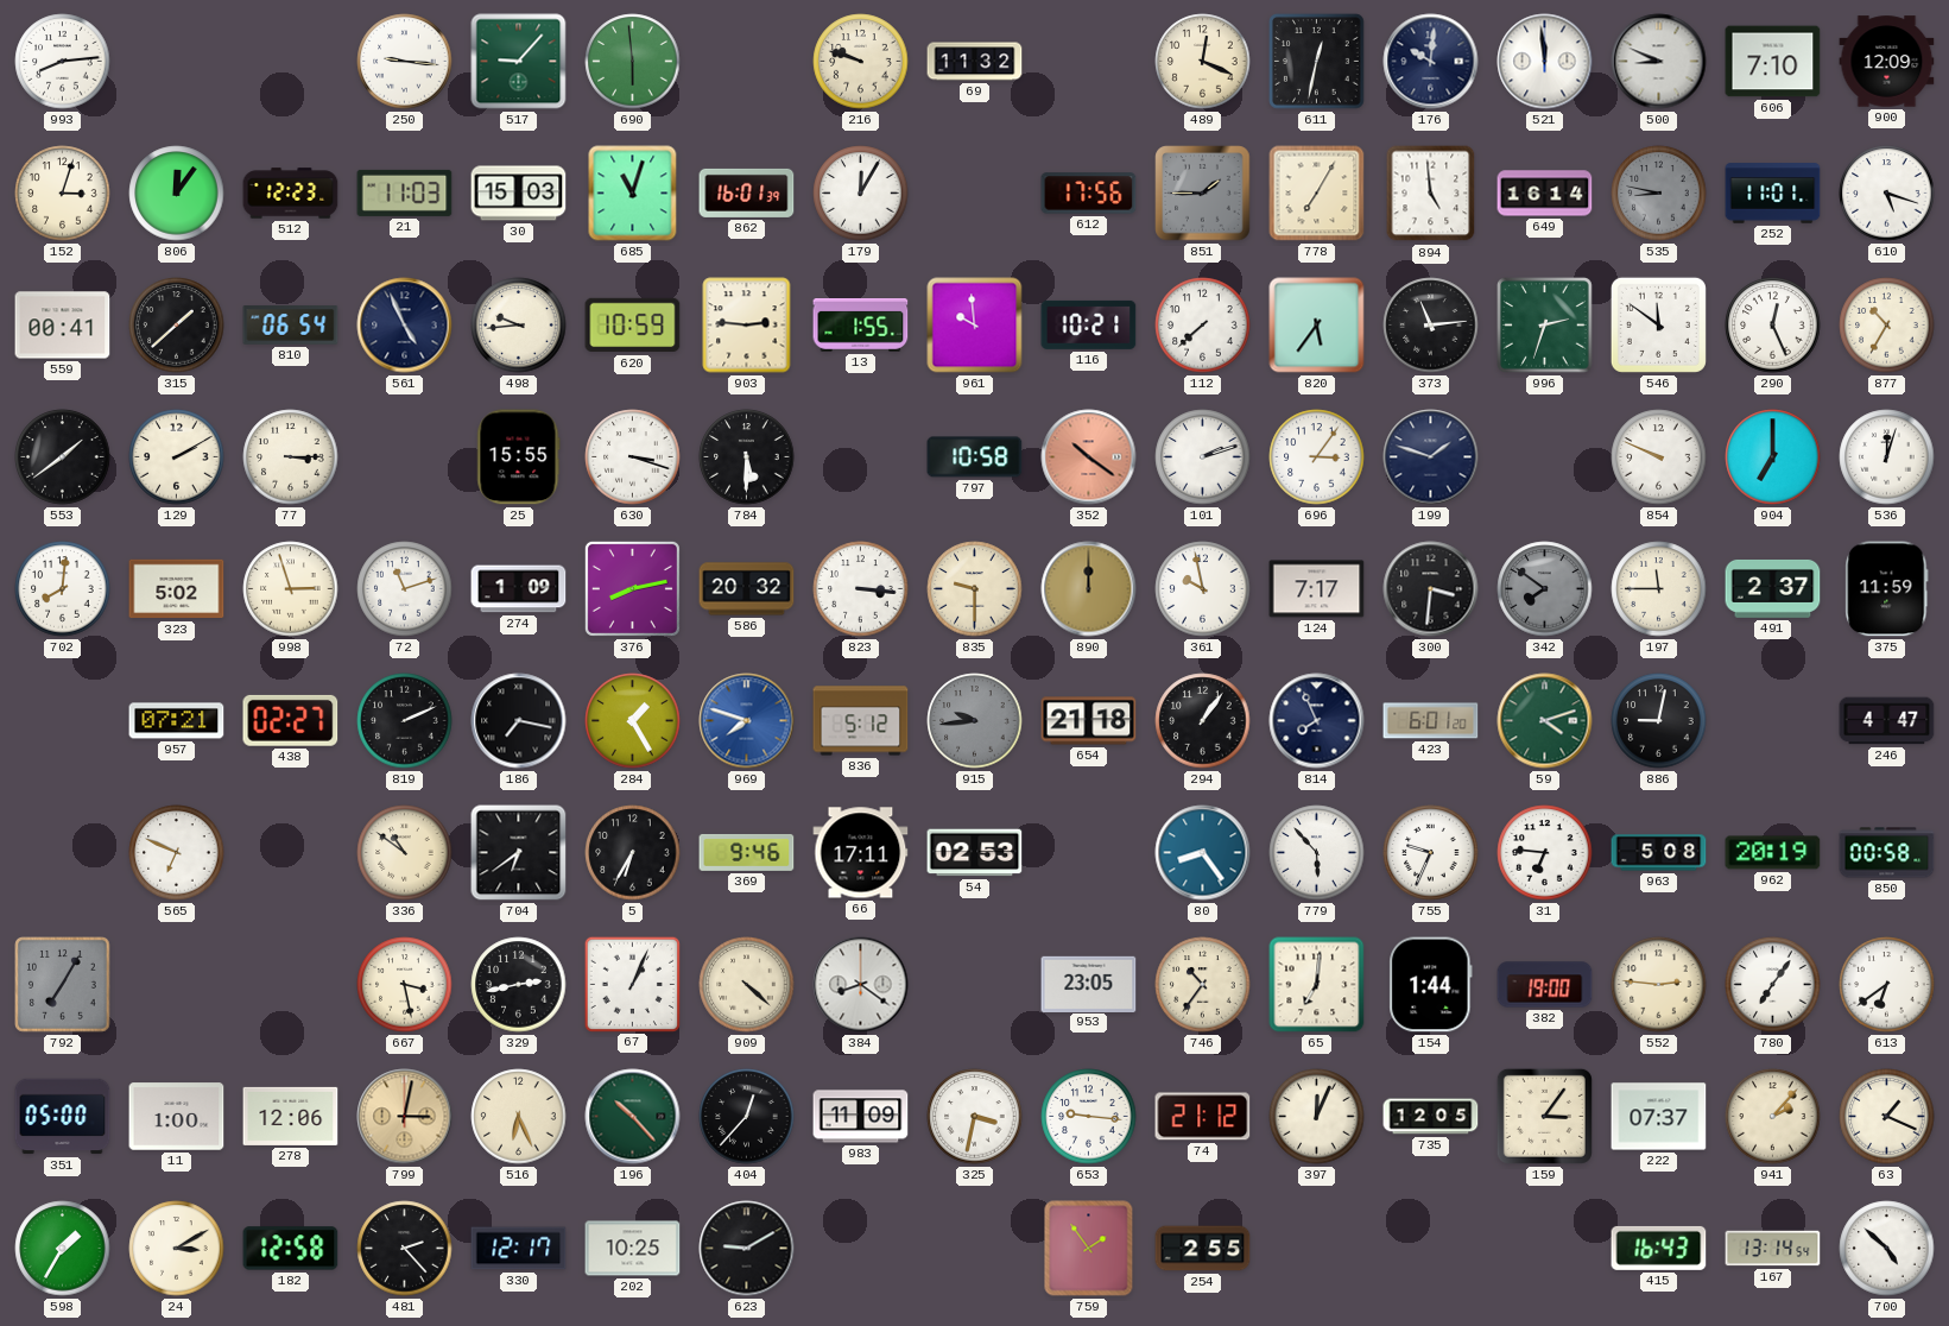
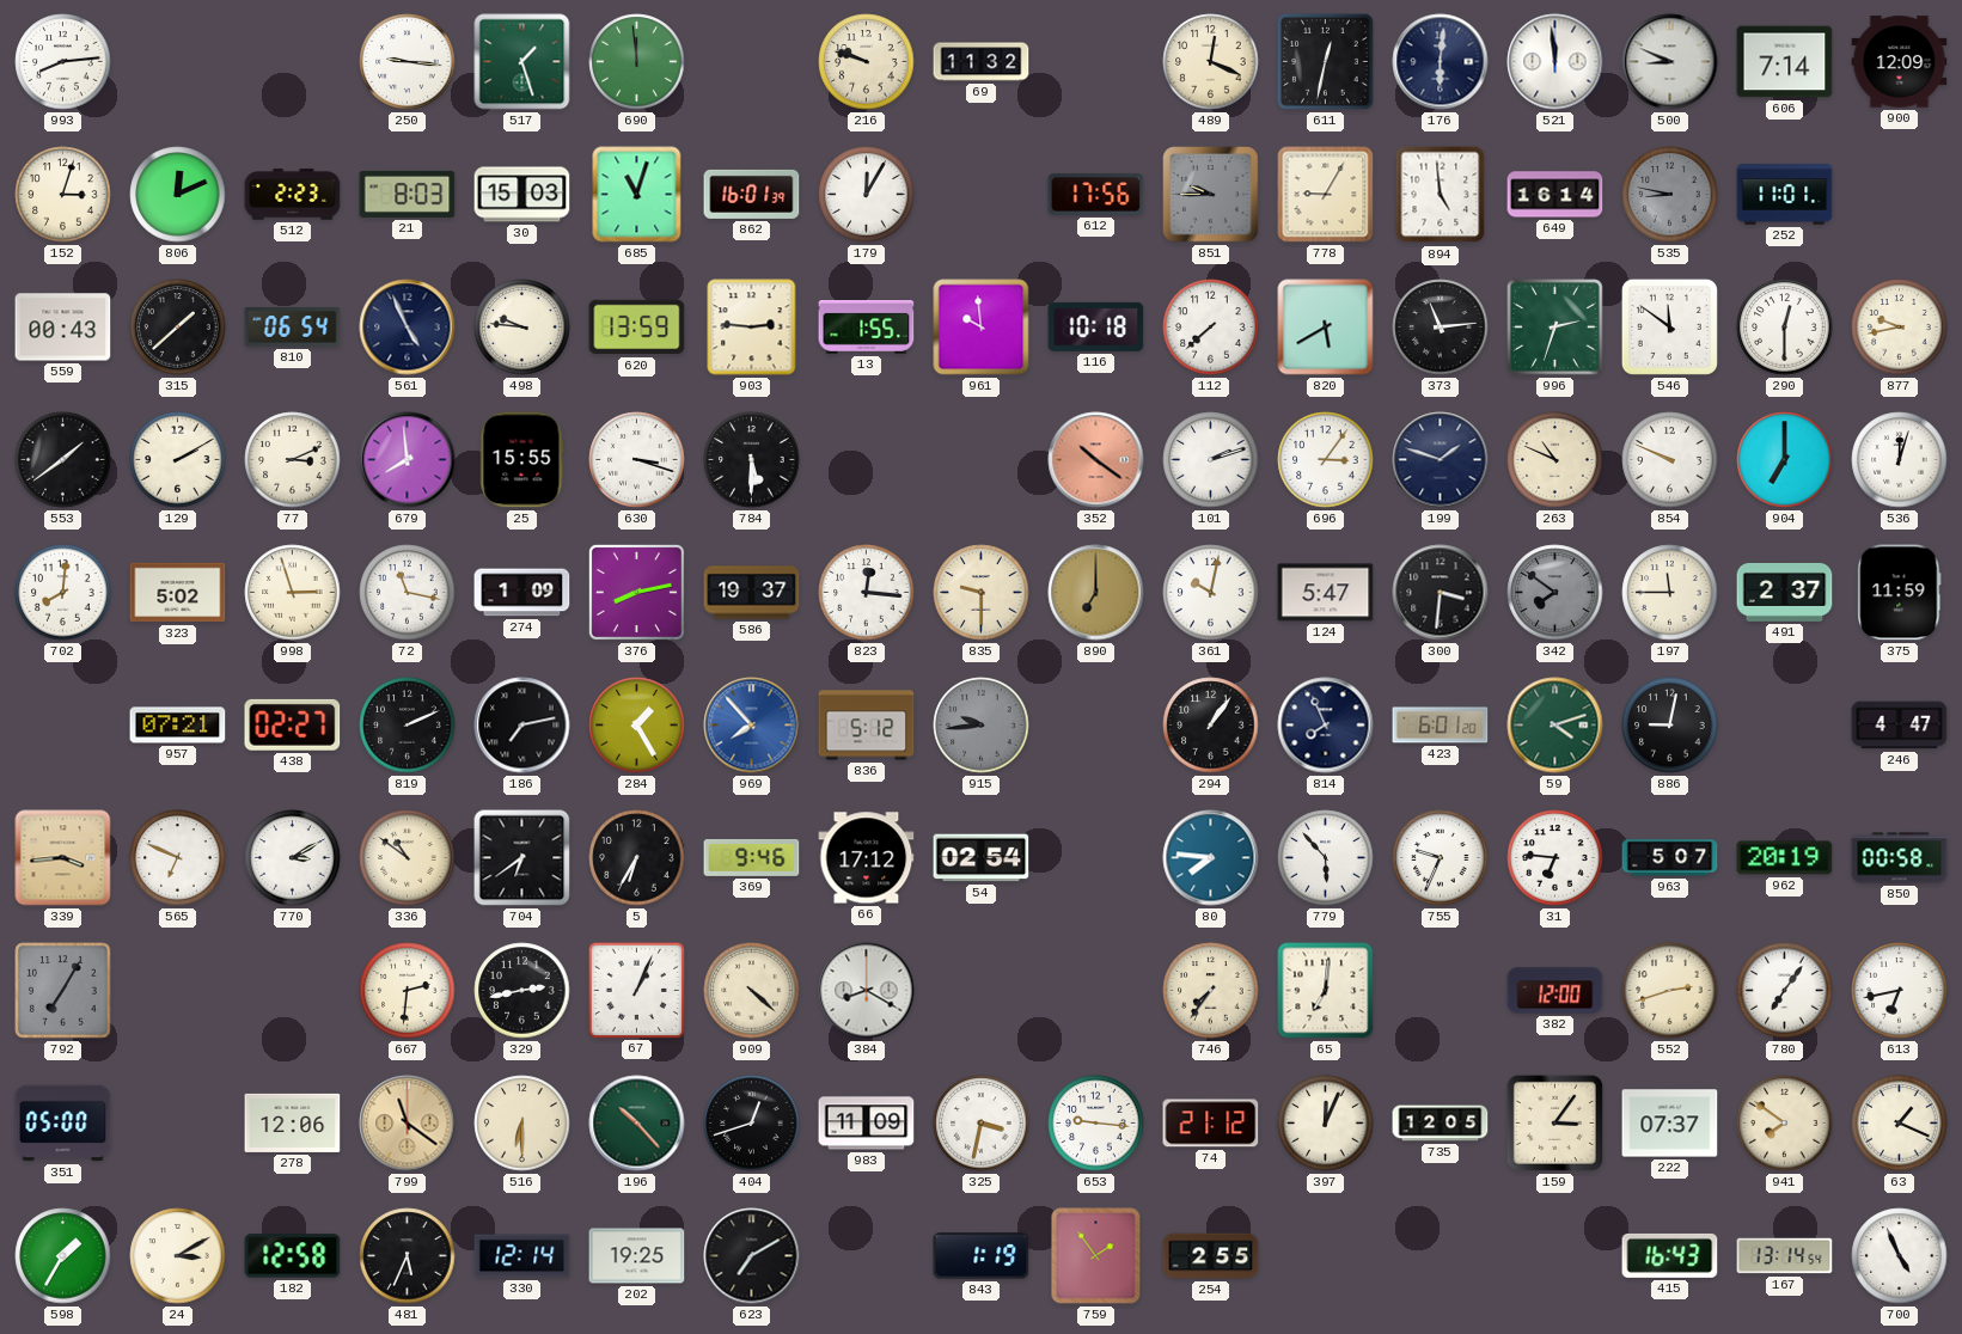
517: 9:07 -> 1:27
690: 5:59 -> 11:59
176: 10:01 -> 6:01
606: 7:10 -> 7:14
806: 12:06 -> 12:11
512: 12:23 -> 2:23
21: 11:03 -> 8:03
851: 1:45 -> 9:45
778: 7:05 -> 9:05
610: 5:18 -> none
559: 00:41 -> 00:43
498: 9:44 -> 9:46
620: 10:59 -> 13:59
116: 10:21 -> 10:18
820: 5:36 -> 5:40
290: 12:26 -> 12:30
877: 10:35 -> 9:43
77: 3:15 -> 3:11
679: none -> 7:59
797: 10:58 -> none
263: none -> 10:49
72: 11:12 -> 11:17
586: 20:32 -> 19:37
823: 3:16 -> 12:16
890: 12:00 -> 7:00
361: 9:58 -> 10:02
124: 7:17 -> 5:47
186: 7:17 -> 7:13
969: 7:48 -> 7:53
654: 21:18 -> none
339: none -> 3:44
770: none -> 3:10
66: 17:11 -> 17:12
54: 02:53 -> 02:54
80: 8:24 -> 7:46
963: 5:08 -> 5:07
667: 3:28 -> 2:31
384: 8:21 -> 8:20
953: 23:05 -> none
746: 10:36 -> 7:36
154: 1:44 -> none
382: 19:00 -> 12:00
552: 2:46 -> 2:42
613: 6:39 -> 6:43
11: 1:00 -> none
799: 3:02 -> 11:21
516: 6:26 -> 6:30
404: 12:37 -> 12:42
941: 2:07 -> 7:51
481: 2:23 -> 5:34
330: 12:17 -> 12:14
202: 10:25 -> 19:25
623: 9:10 -> 7:10
843: none -> 1:19
700: 4:52 -> 4:56
